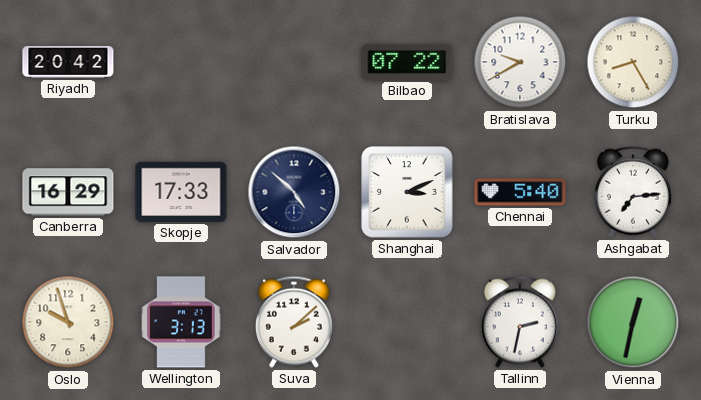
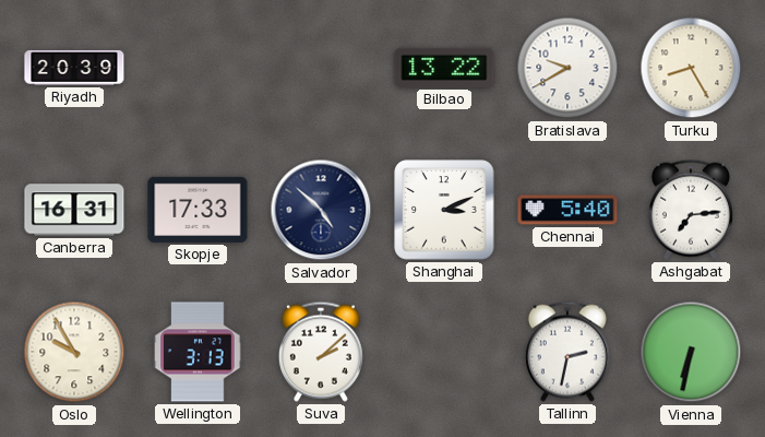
Riyadh: 20:42 -> 20:39
Bilbao: 07:22 -> 13:22
Canberra: 16:29 -> 16:31
Oslo: 9:57 -> 9:55
Vienna: 12:32 -> 6:32
